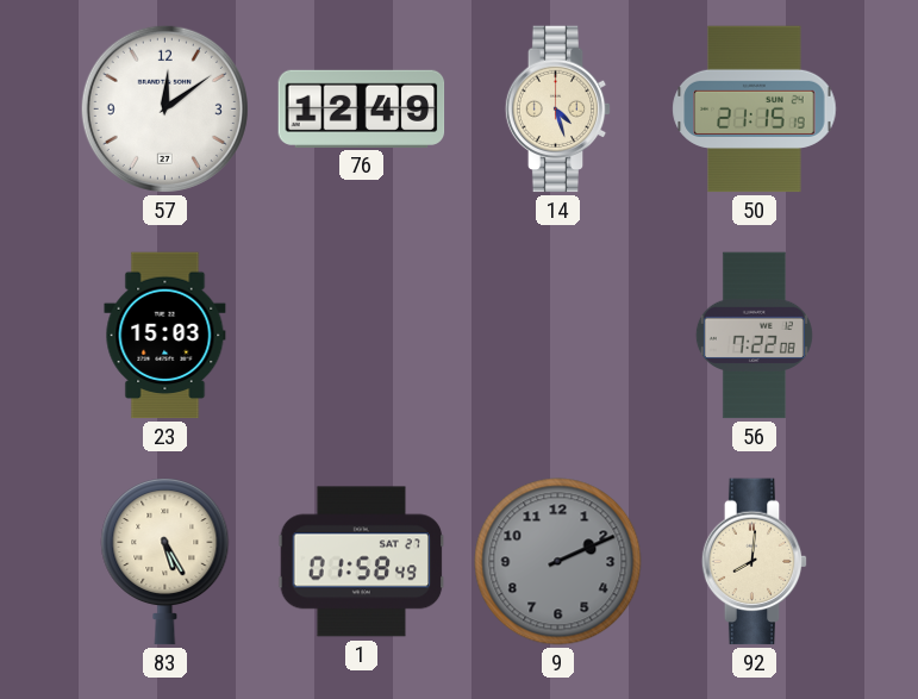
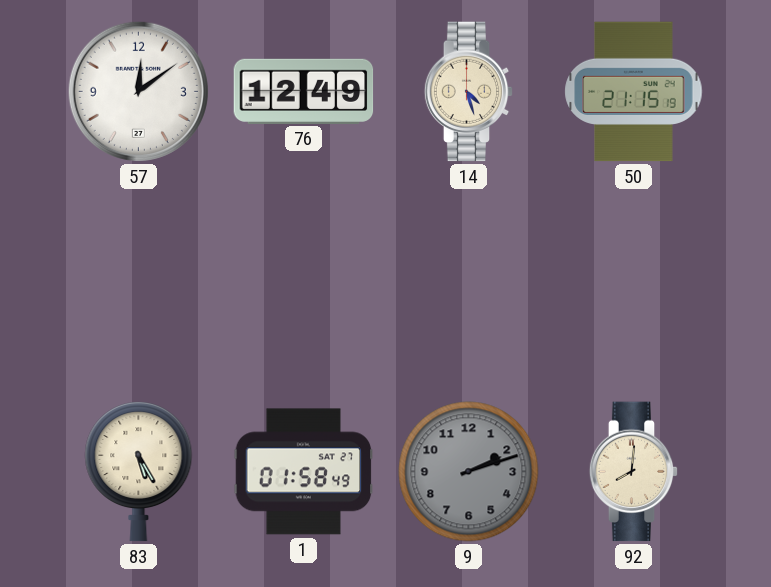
23: 15:03 -> none
56: 7:22 -> none
9: 2:11 -> 2:12
